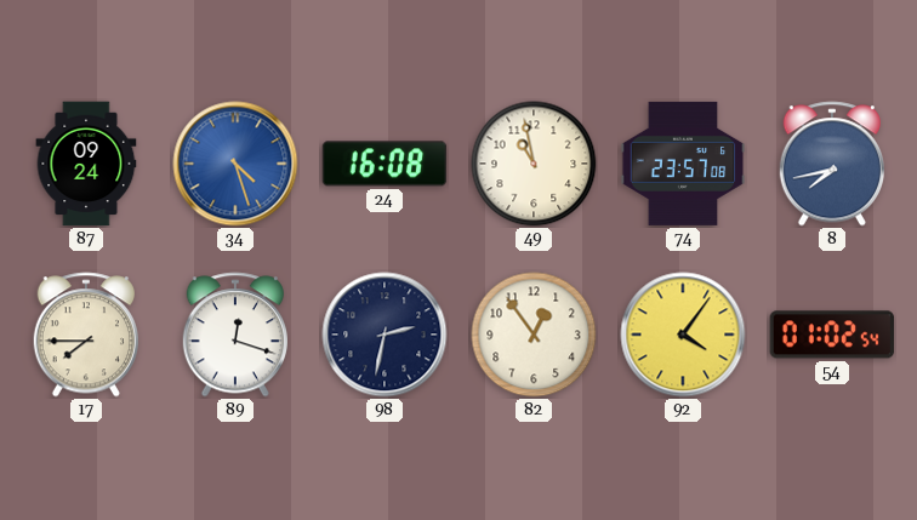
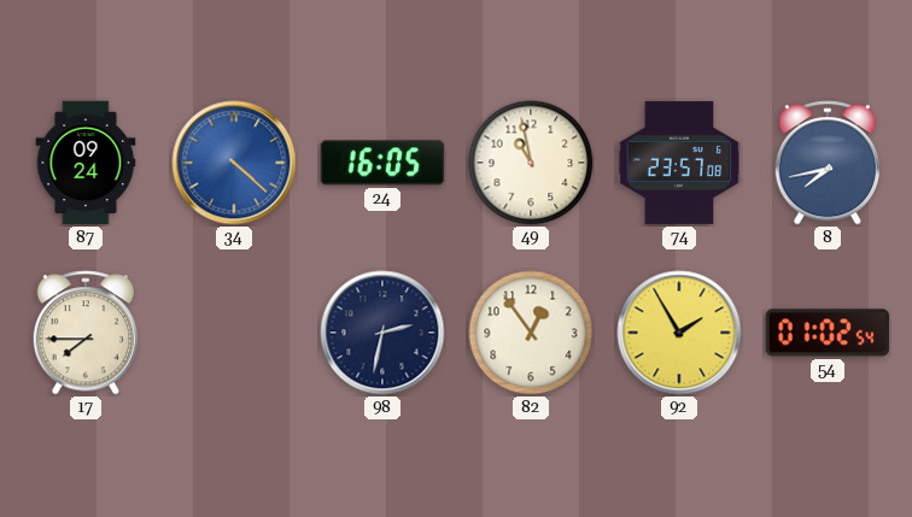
34: 4:27 -> 4:22
24: 16:08 -> 16:05
89: 12:18 -> none
92: 4:06 -> 1:55
